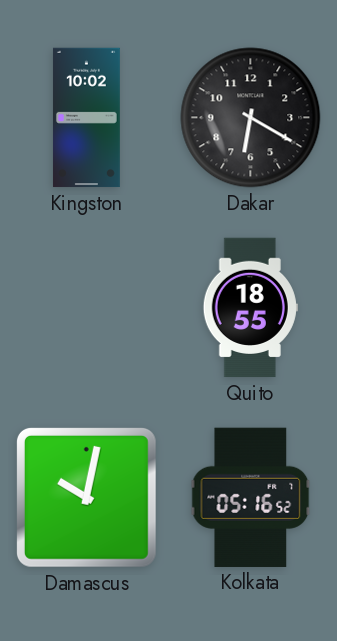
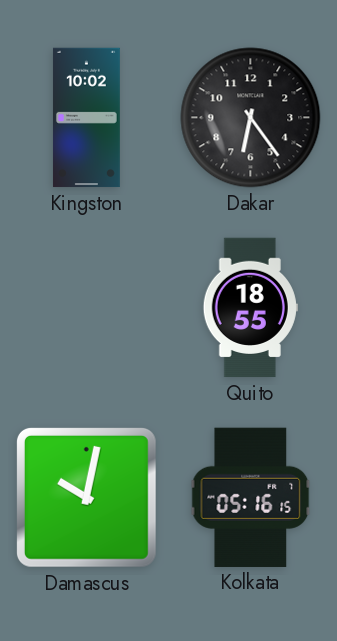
Dakar: 6:20 -> 6:24
Kolkata: 05:16:52 -> 05:16:15
